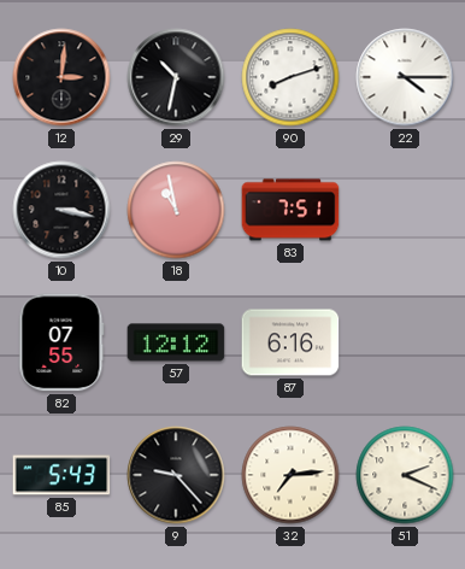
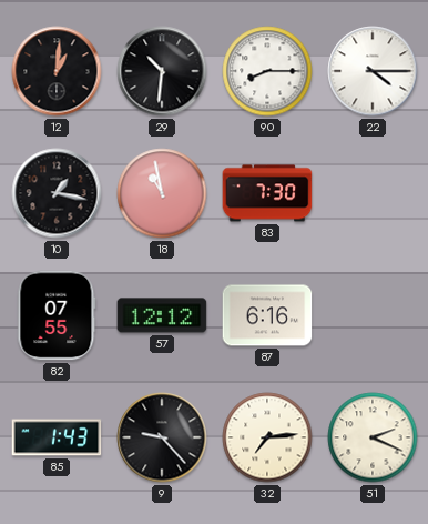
12: 3:01 -> 1:01
29: 10:32 -> 10:31
90: 8:12 -> 8:15
10: 3:17 -> 1:17
83: 7:51 -> 7:30
85: 5:43 -> 1:43
